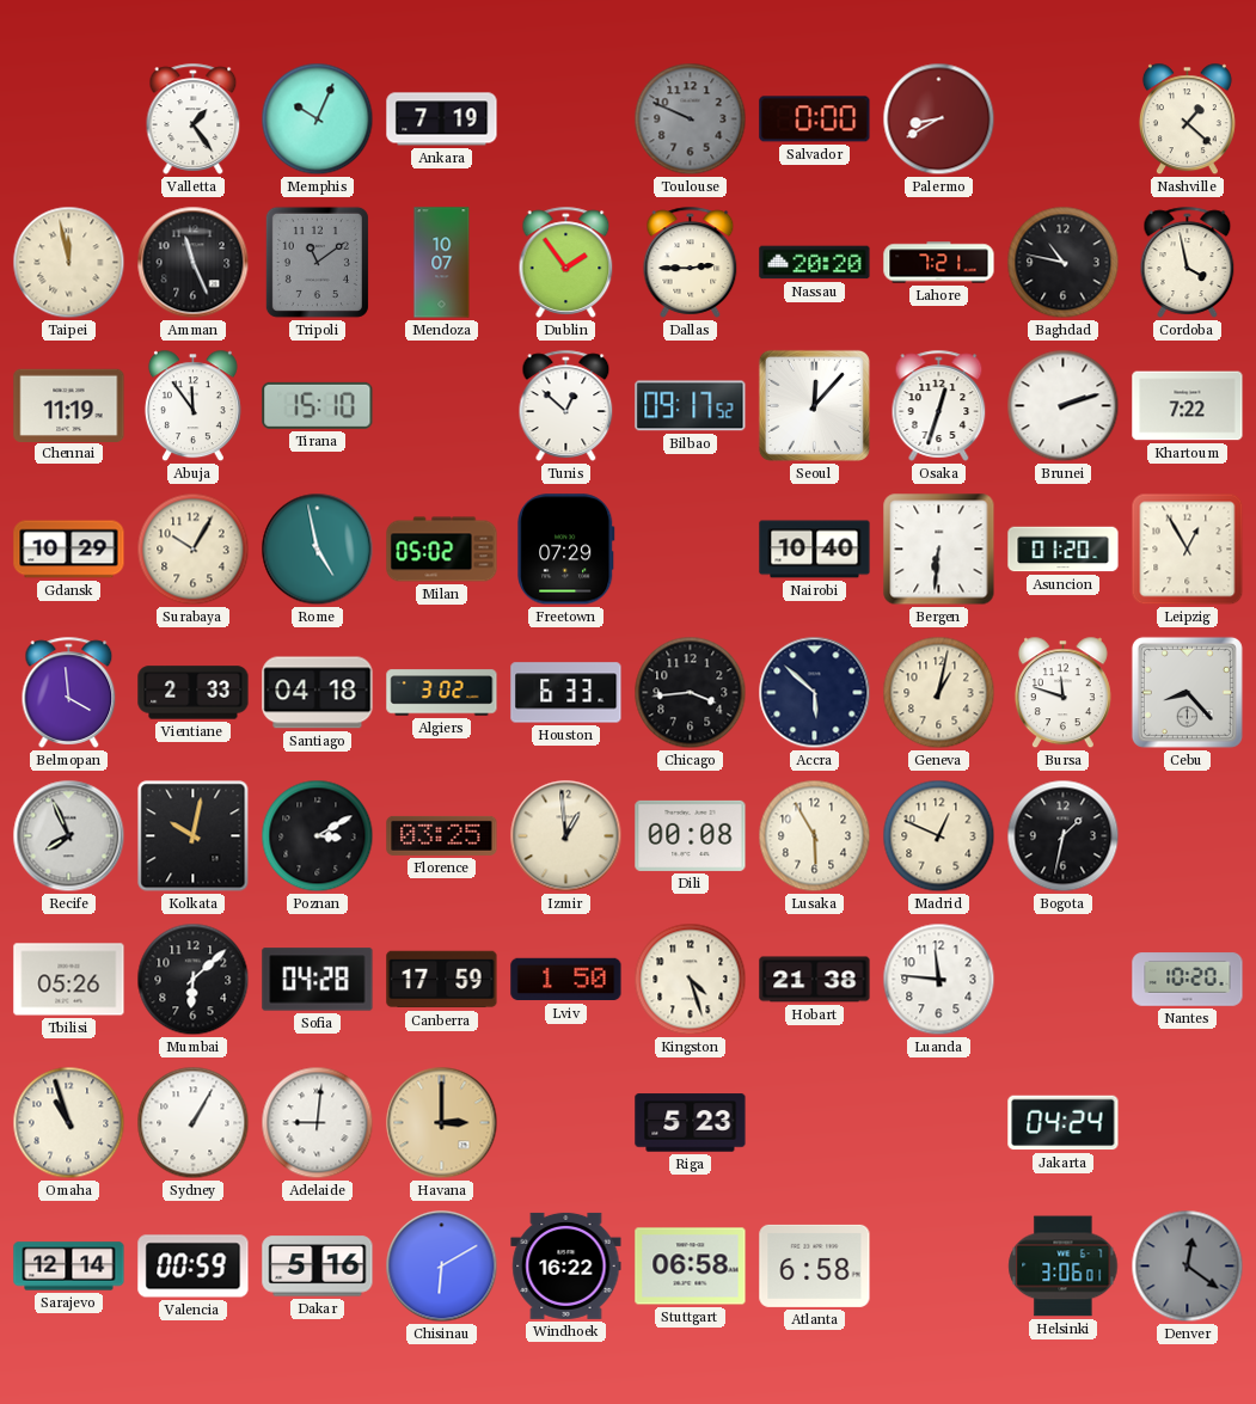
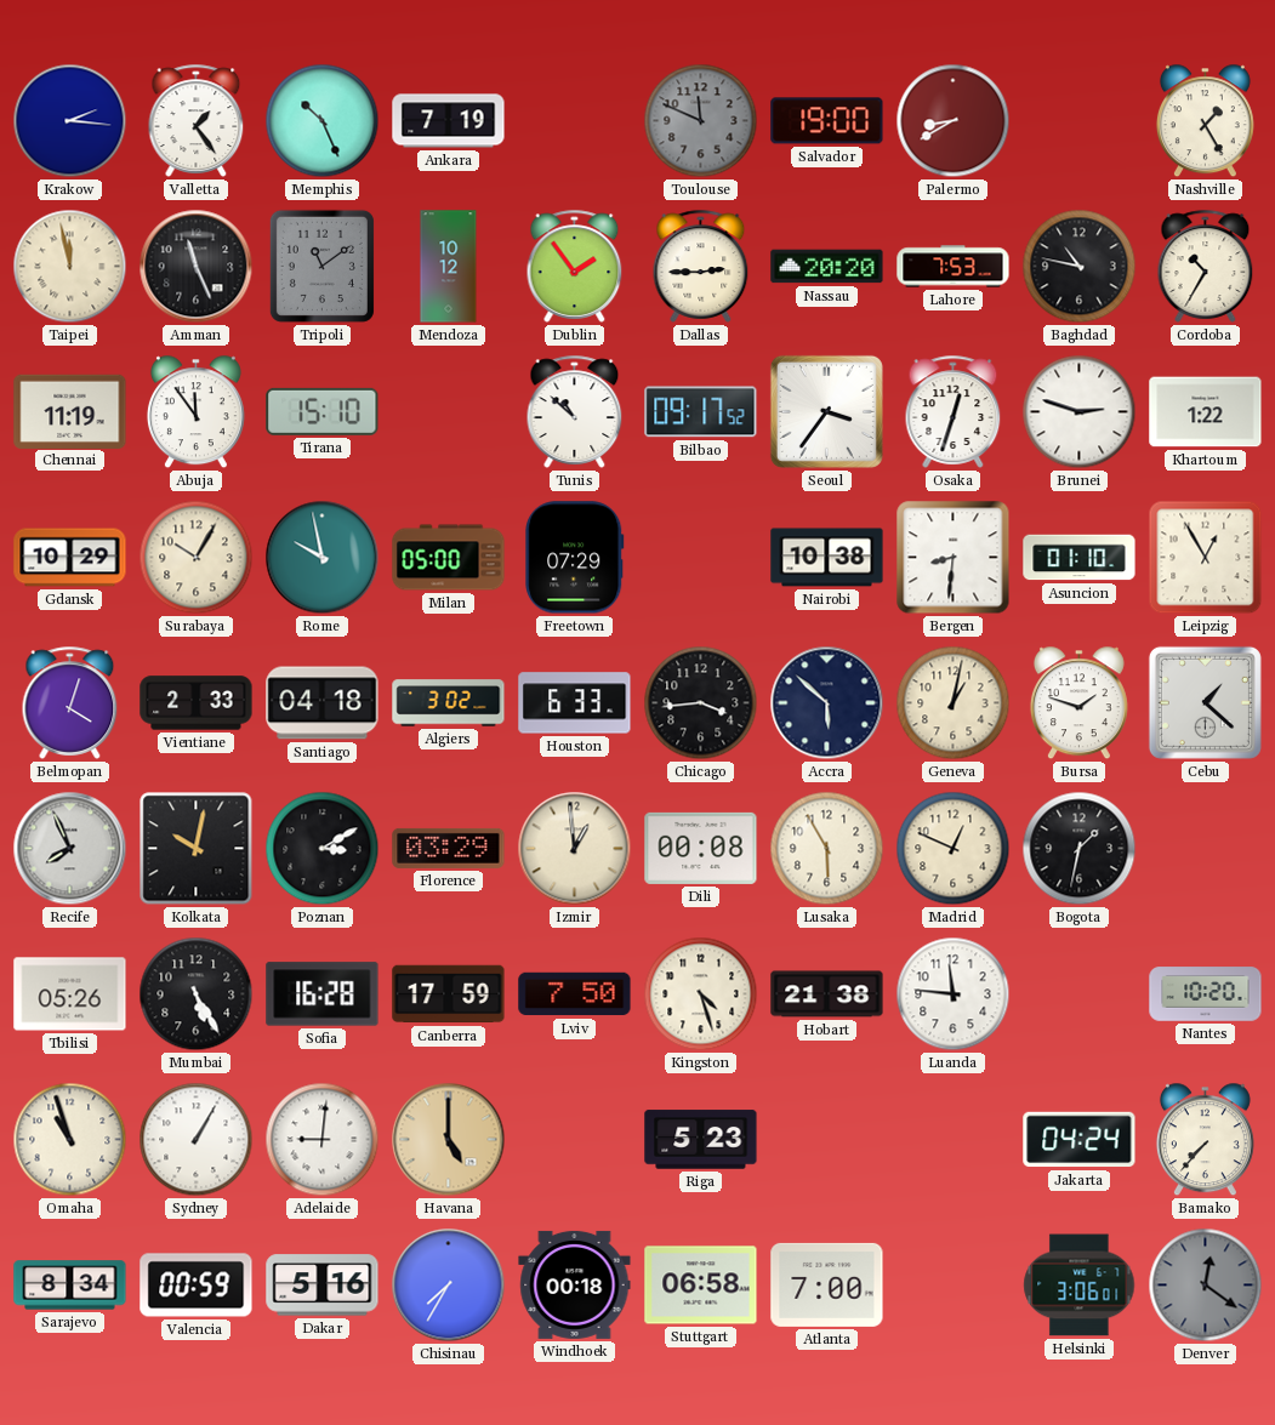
Krakow: none -> 2:16
Memphis: 10:04 -> 10:26
Toulouse: 9:49 -> 11:49
Salvador: 0:00 -> 19:00
Nashville: 1:22 -> 1:25
Mendoza: 10:07 -> 10:12
Lahore: 7:21 -> 7:53
Cordoba: 3:58 -> 10:35
Tunis: 12:52 -> 10:52
Seoul: 12:07 -> 3:36
Brunei: 2:12 -> 2:48
Khartoum: 7:22 -> 1:22
Rome: 4:58 -> 9:58
Milan: 05:02 -> 05:00
Nairobi: 10:40 -> 10:38
Bergen: 6:31 -> 8:31
Asuncion: 01:20 -> 01:10
Belmopan: 3:59 -> 4:03
Bursa: 11:48 -> 1:48
Cebu: 8:23 -> 1:22
Florence: 03:25 -> 03:29
Mumbai: 6:08 -> 5:25
Sofia: 04:28 -> 16:28
Lviv: 1:50 -> 7:50
Havana: 3:00 -> 5:00
Bamako: none -> 7:37
Sarajevo: 12:14 -> 8:34
Chisinau: 6:10 -> 7:35
Windhoek: 16:22 -> 00:18
Atlanta: 6:58 -> 7:00
